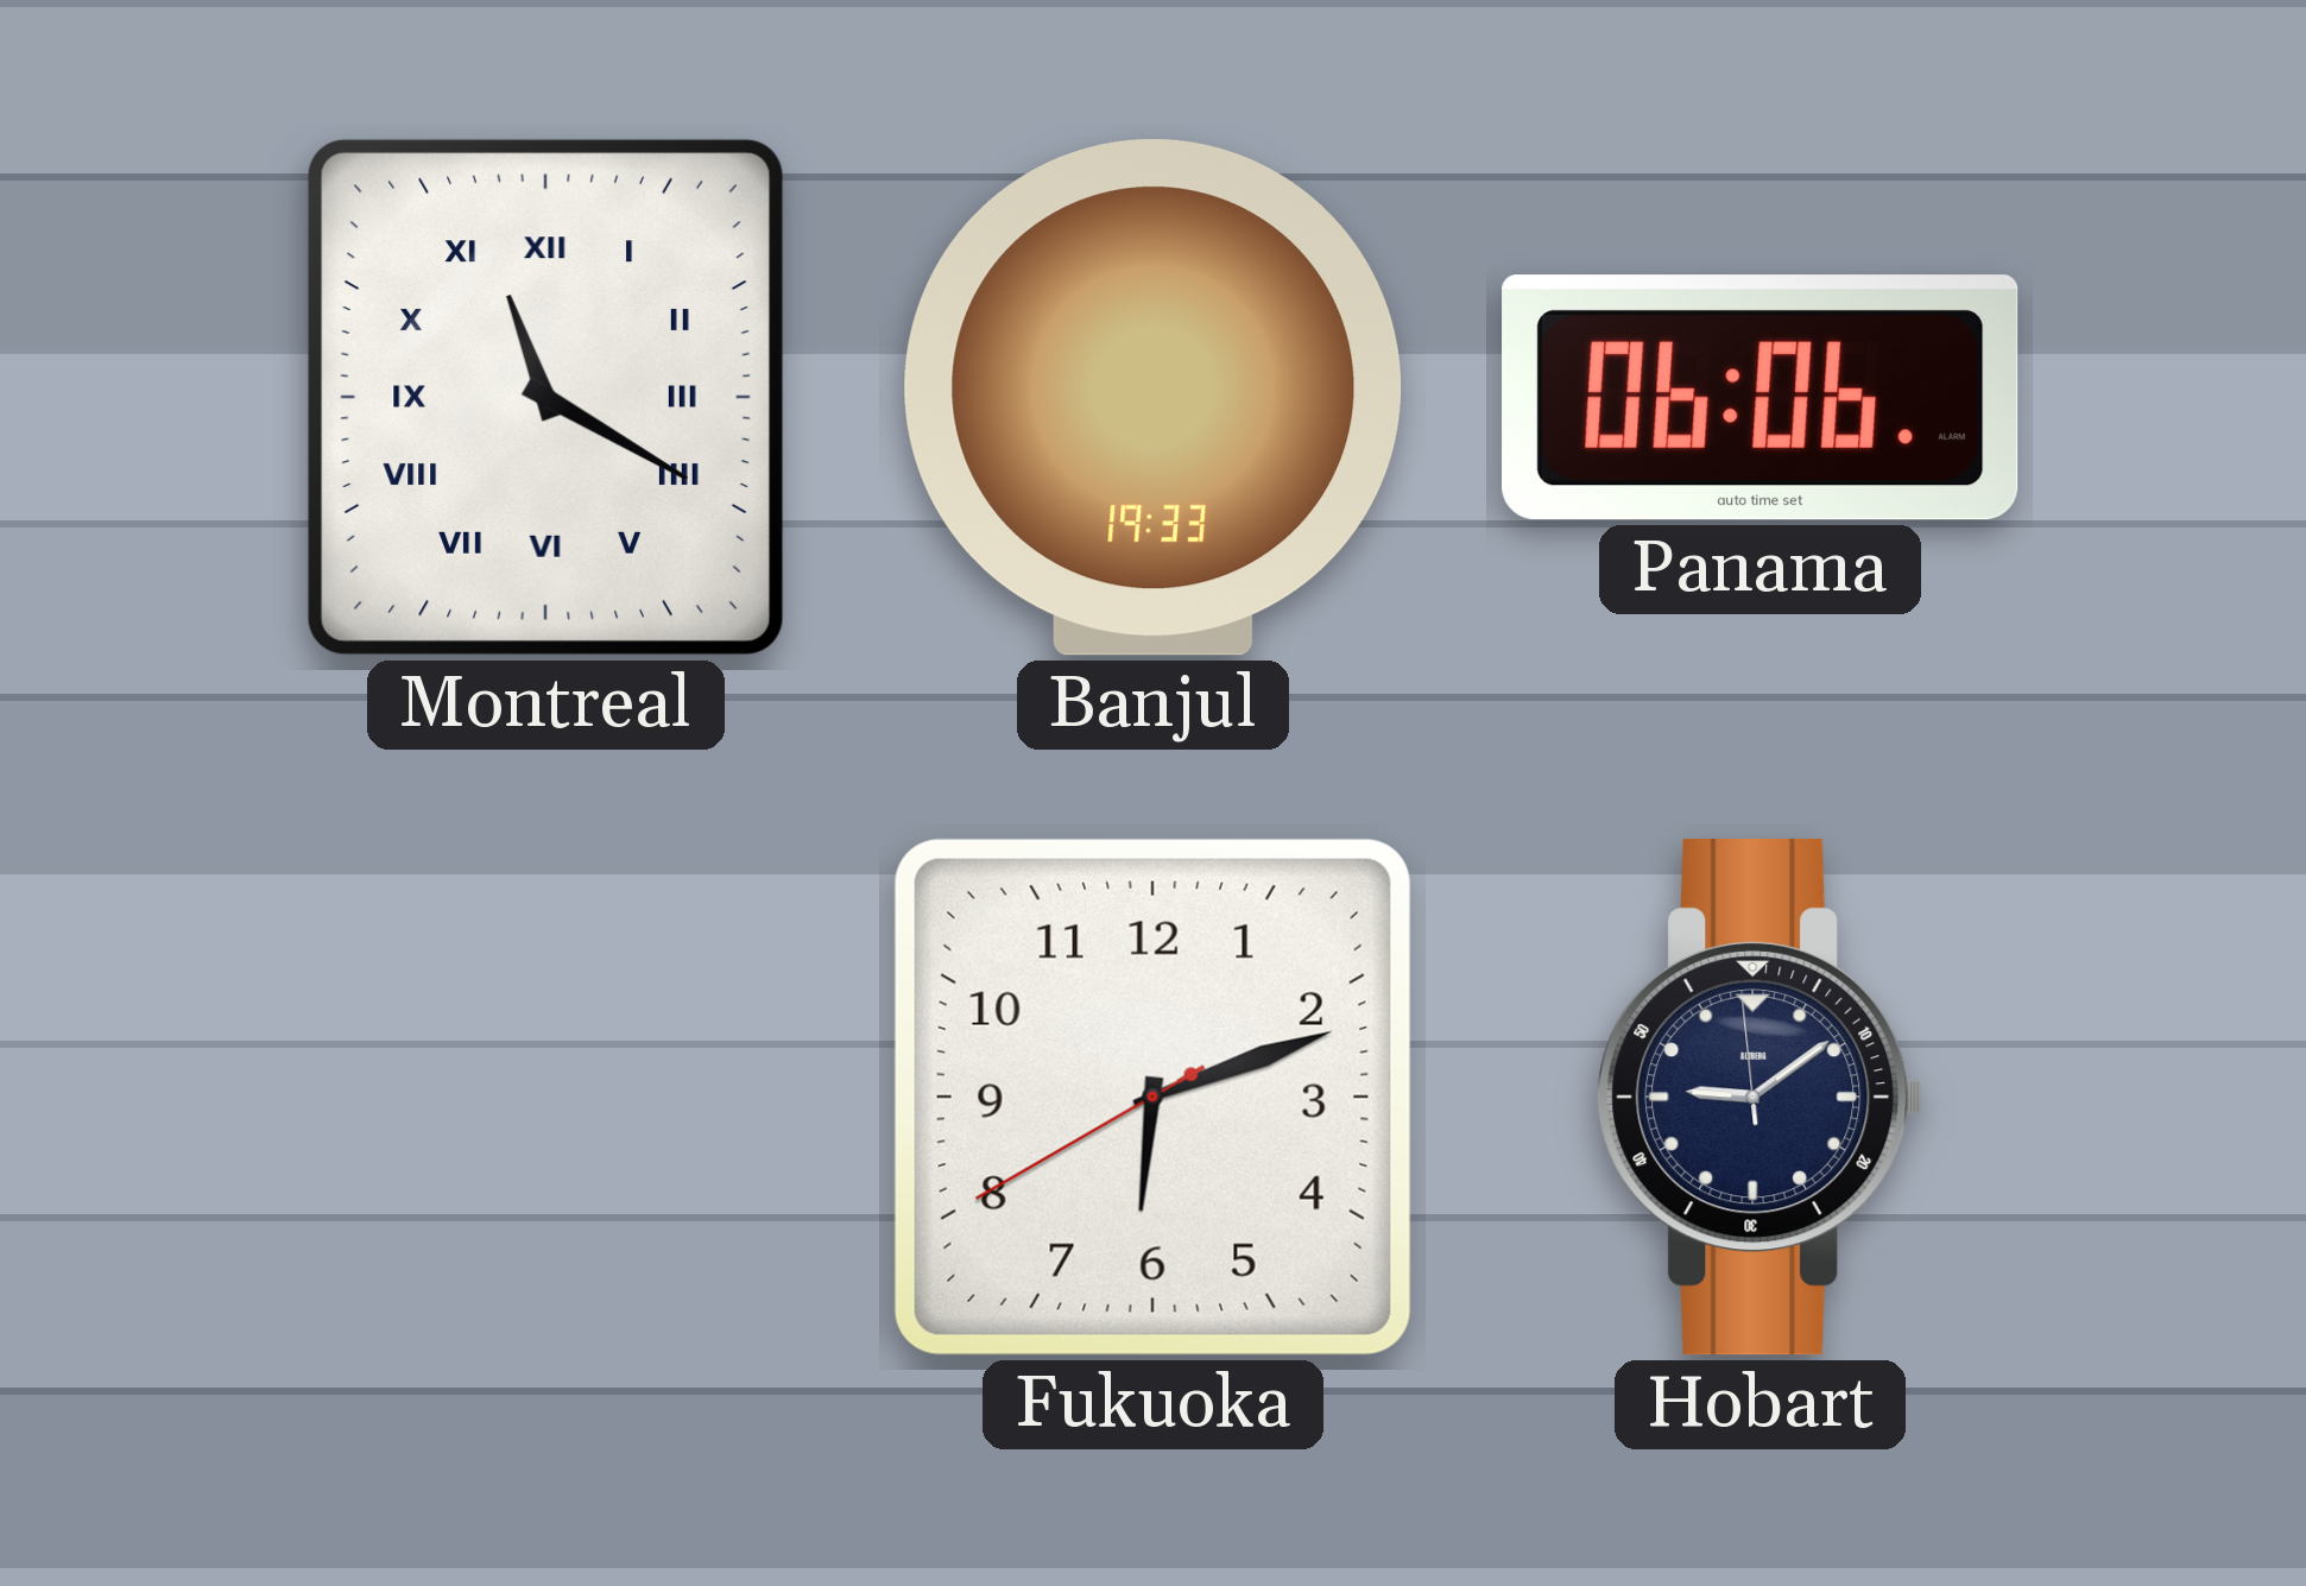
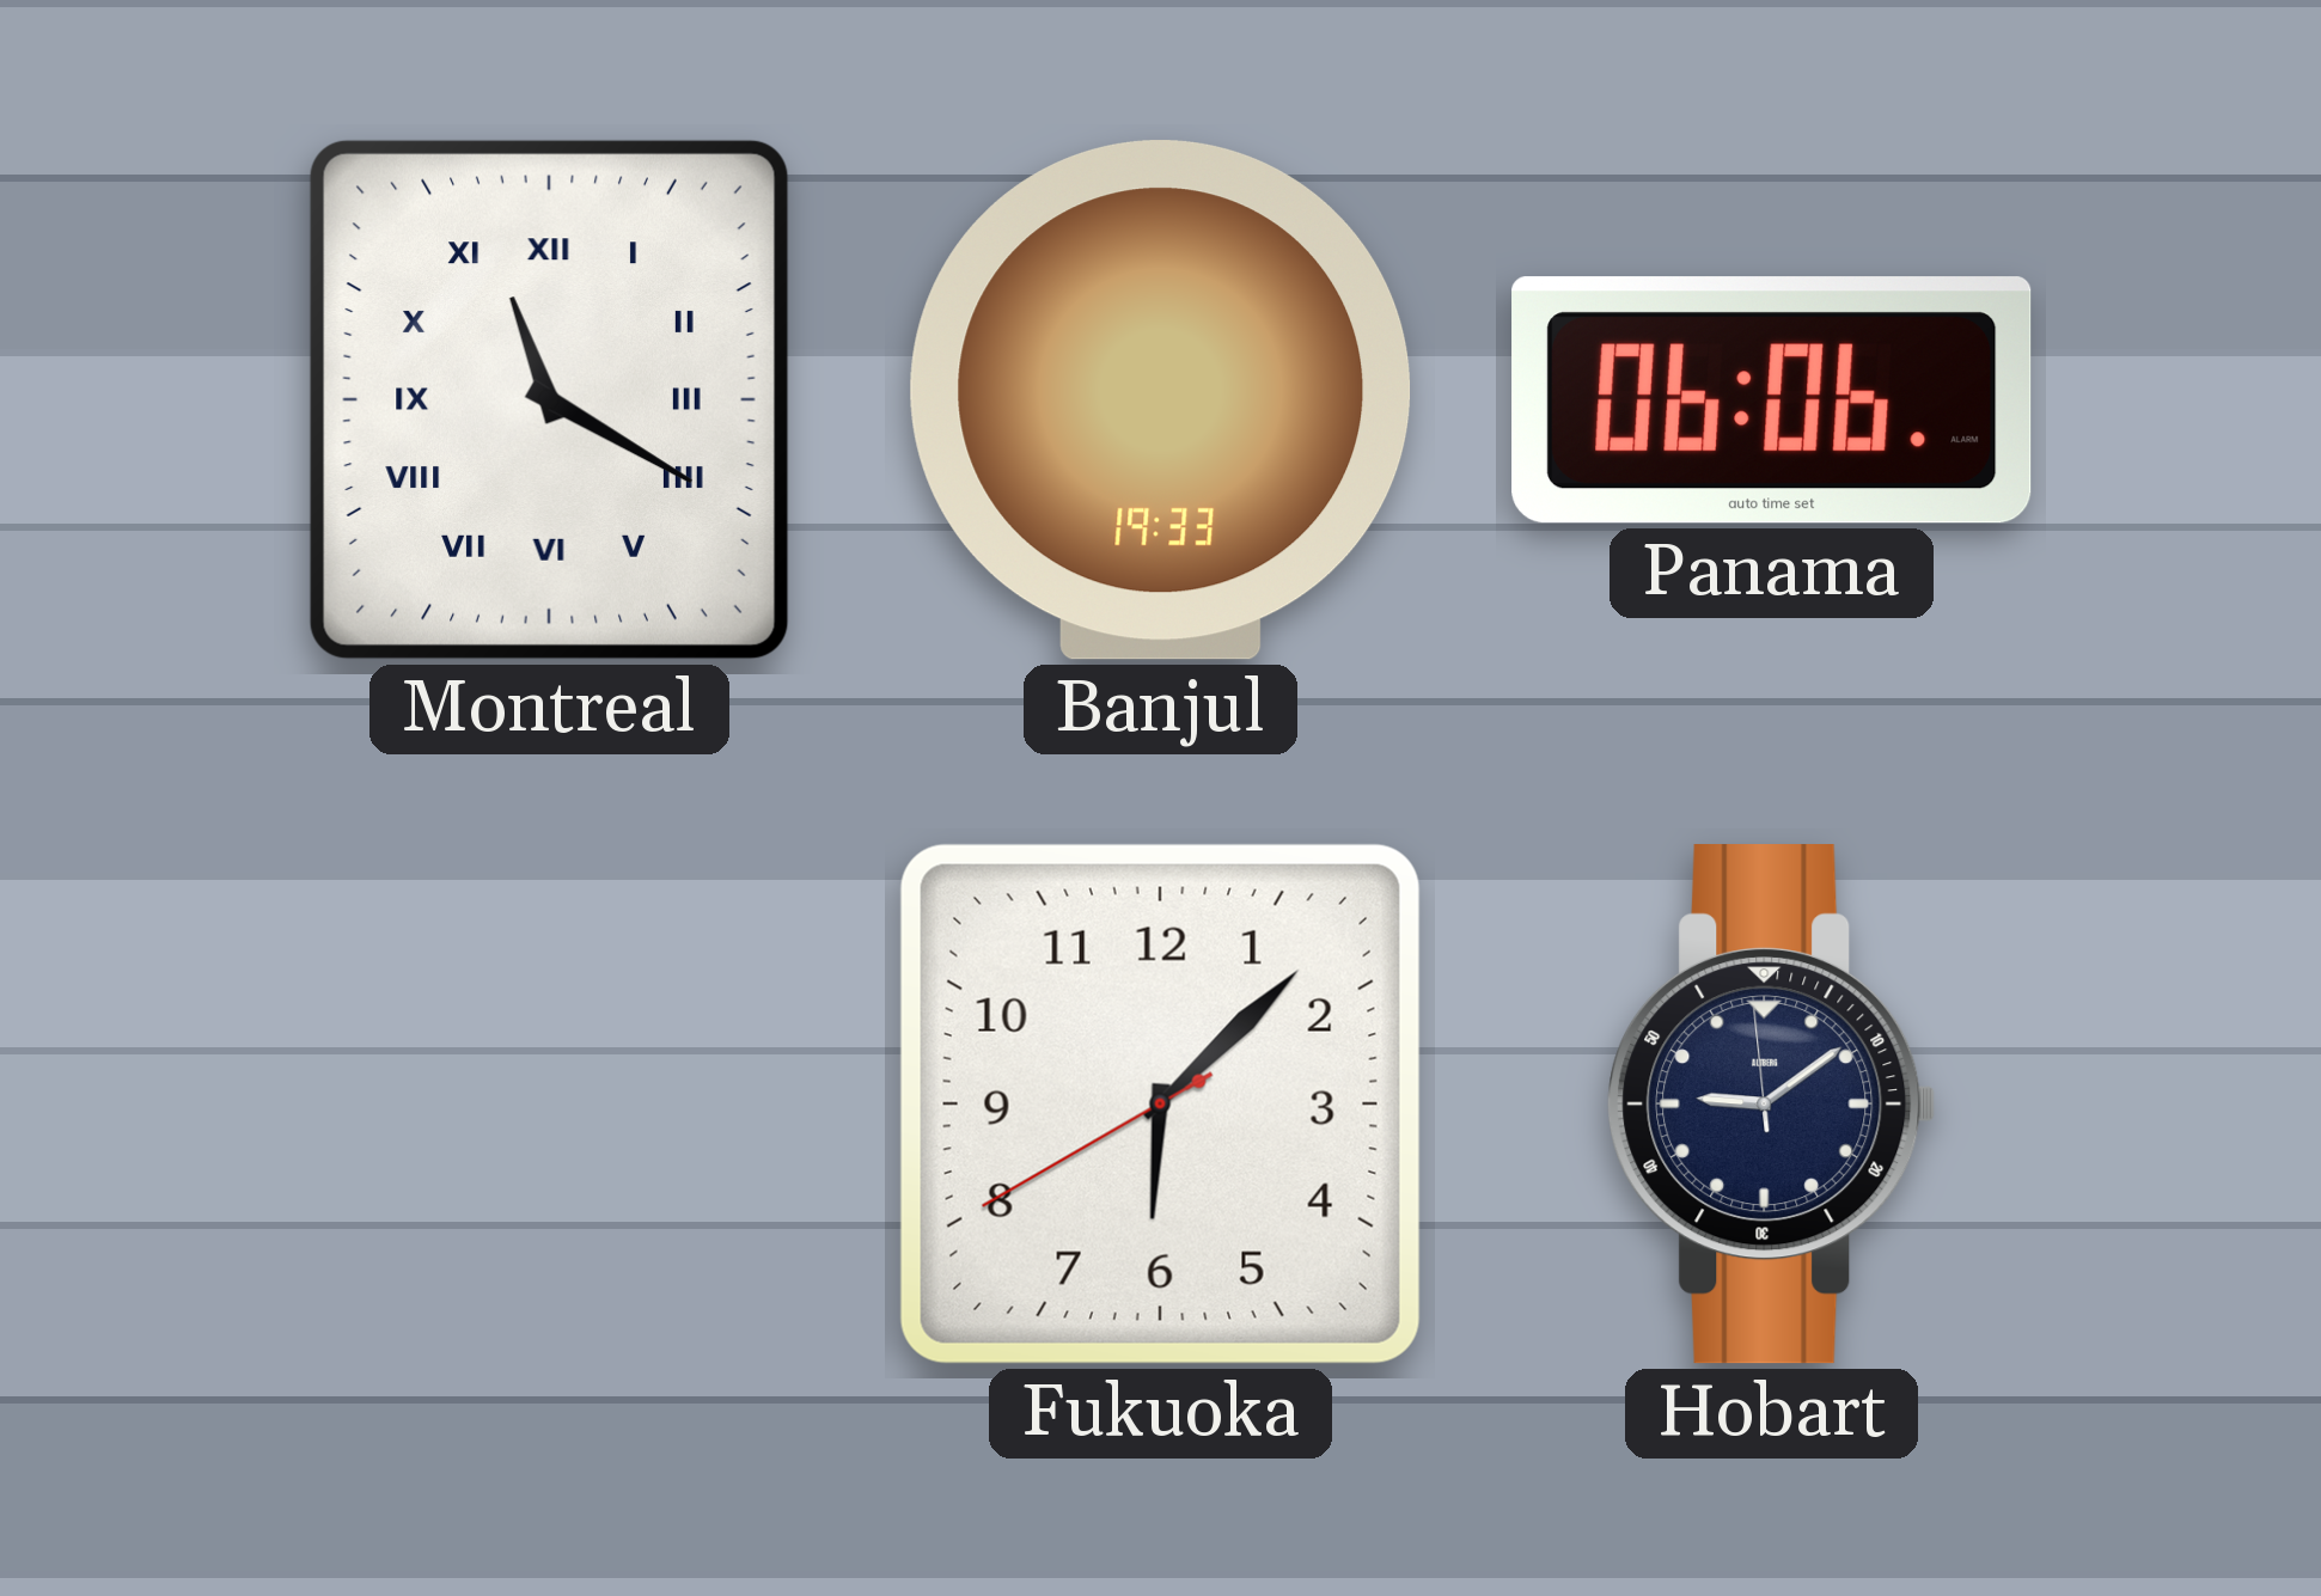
Fukuoka: 6:11 -> 6:07
